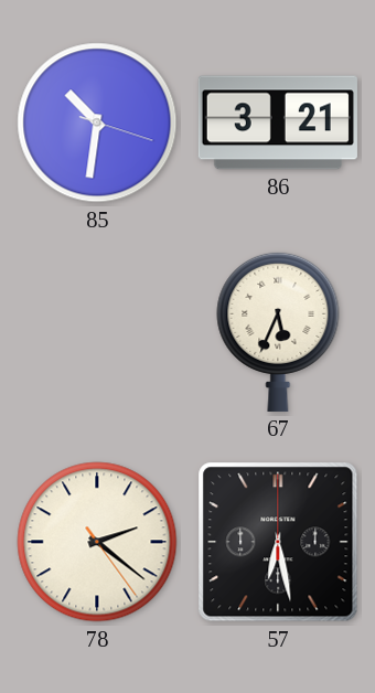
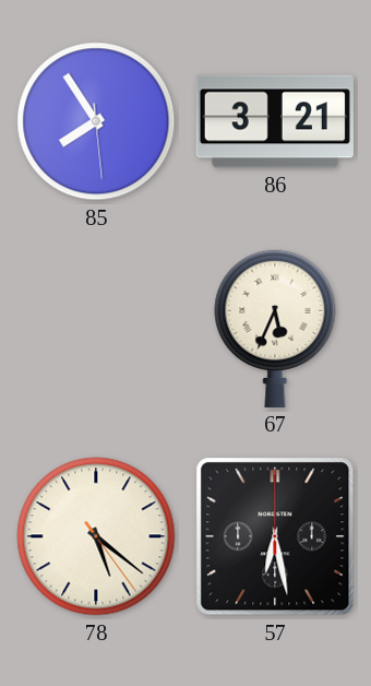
85: 10:31 -> 7:54
78: 2:21 -> 5:21
